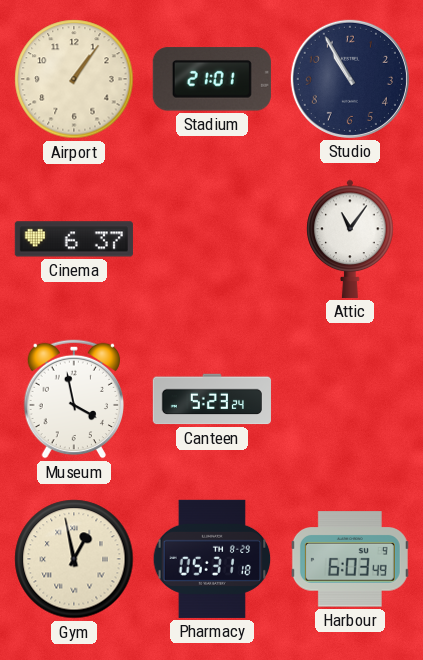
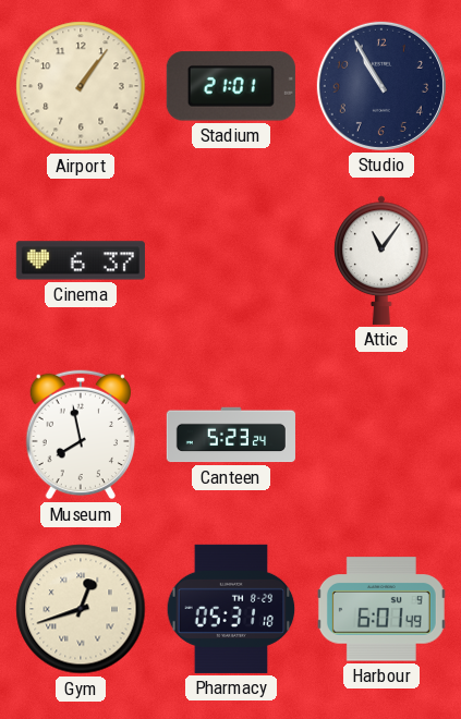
Museum: 3:58 -> 7:58
Gym: 12:58 -> 12:42
Harbour: 6:03 -> 6:01
